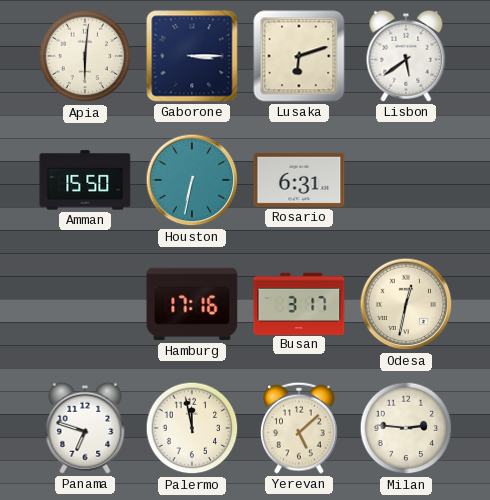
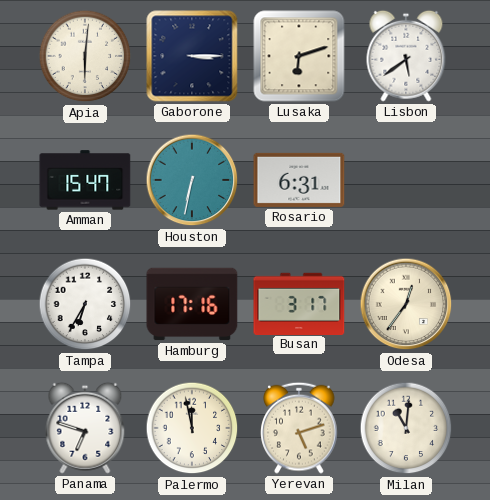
Amman: 15:50 -> 15:47
Tampa: none -> 6:35
Odesa: 12:32 -> 12:36
Yerevan: 5:08 -> 5:12
Milan: 2:46 -> 11:01
